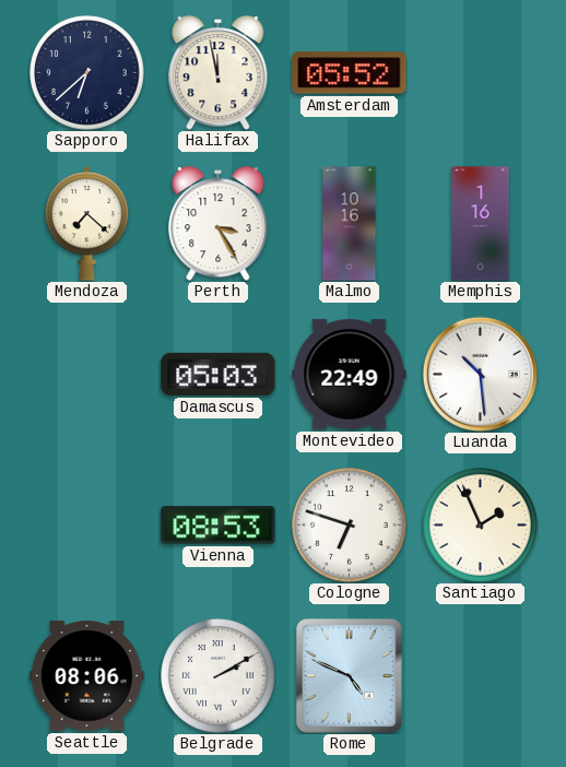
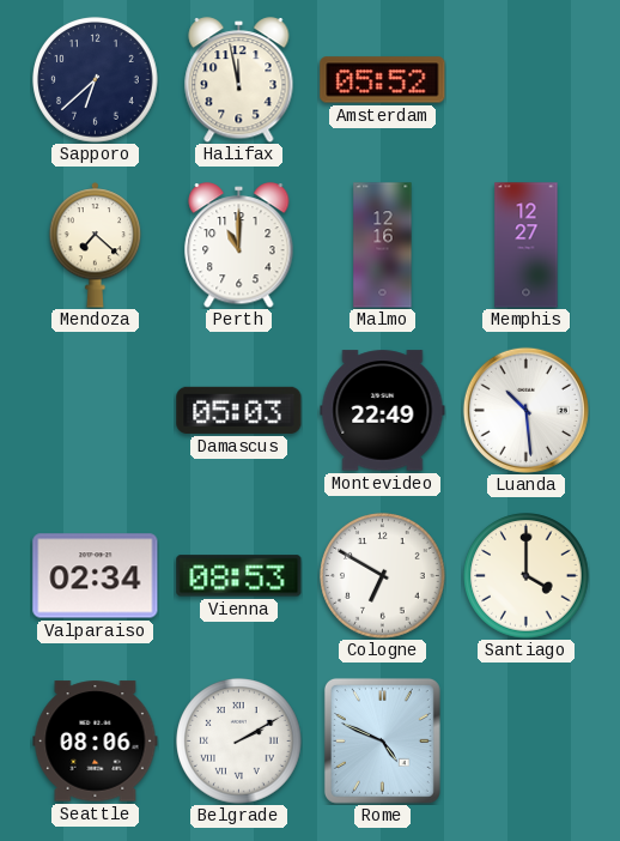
Perth: 3:25 -> 11:00
Malmo: 10:16 -> 12:16
Memphis: 1:16 -> 12:27
Valparaiso: none -> 02:34
Cologne: 6:48 -> 6:50
Santiago: 1:56 -> 4:00
